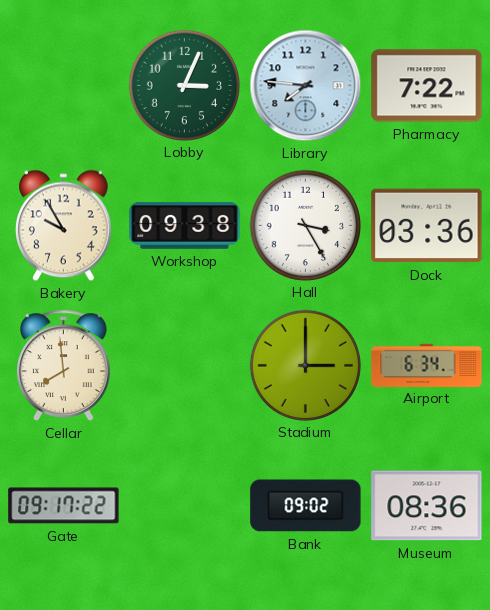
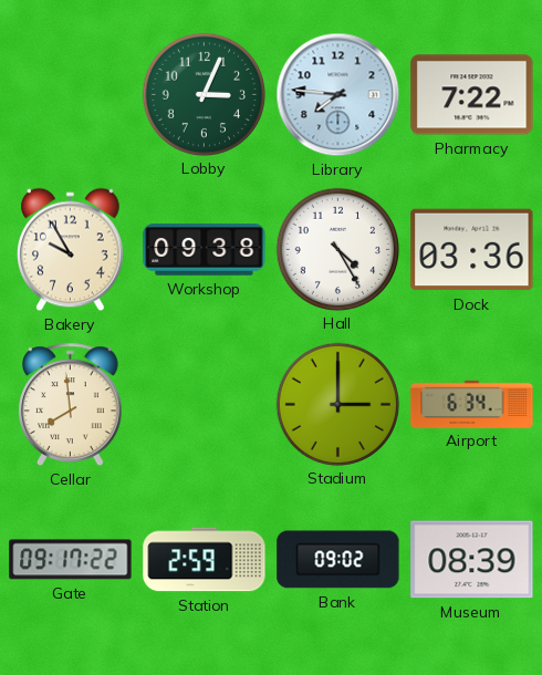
Hall: 3:25 -> 4:25
Station: none -> 2:59
Museum: 08:36 -> 08:39
